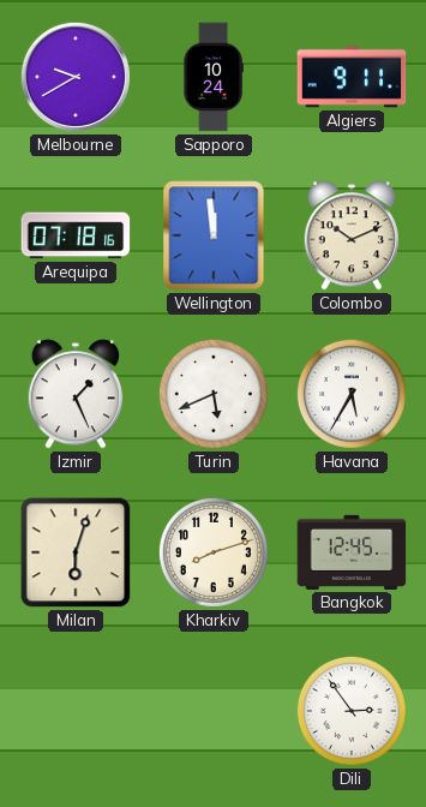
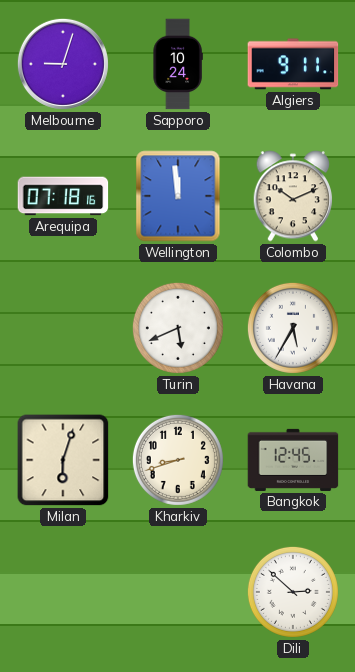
Melbourne: 9:40 -> 9:03
Izmir: 1:26 -> none
Kharkiv: 8:12 -> 8:42
Dili: 2:54 -> 2:52
